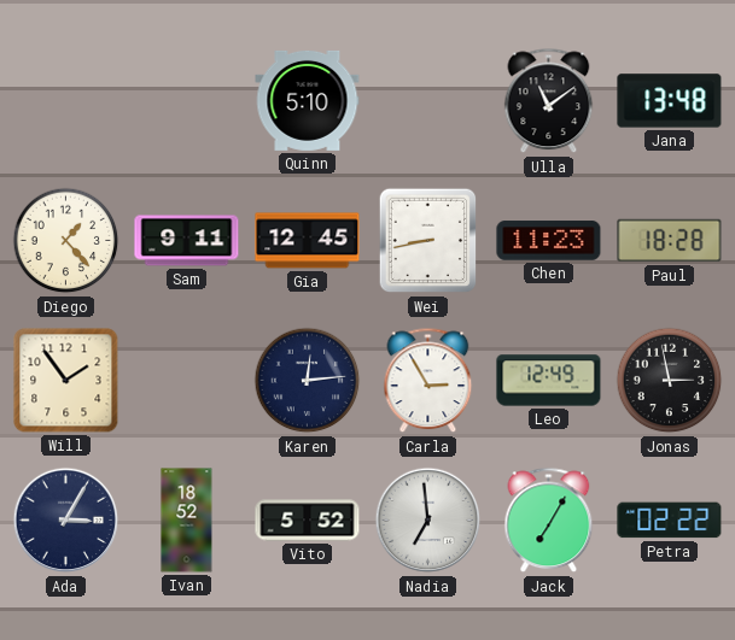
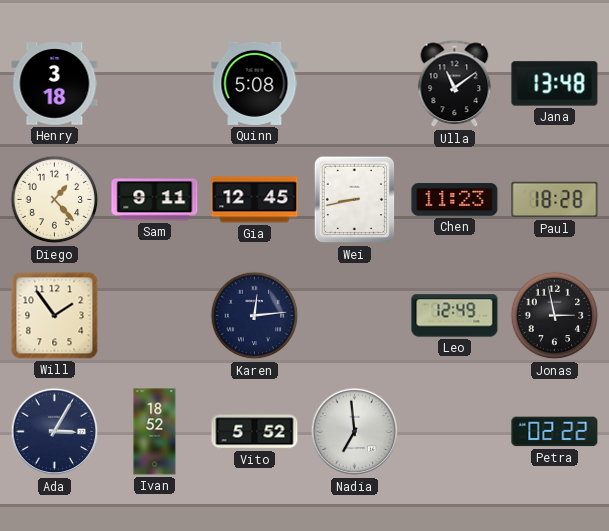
Henry: none -> 3:18
Quinn: 5:10 -> 5:08
Carla: 2:55 -> none
Jack: 7:05 -> none
